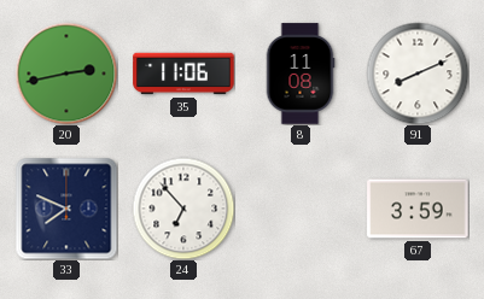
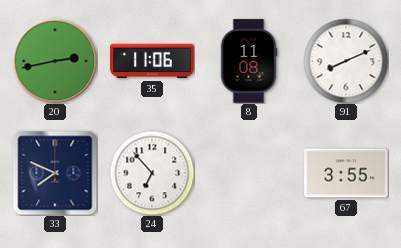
67: 3:59 -> 3:55
